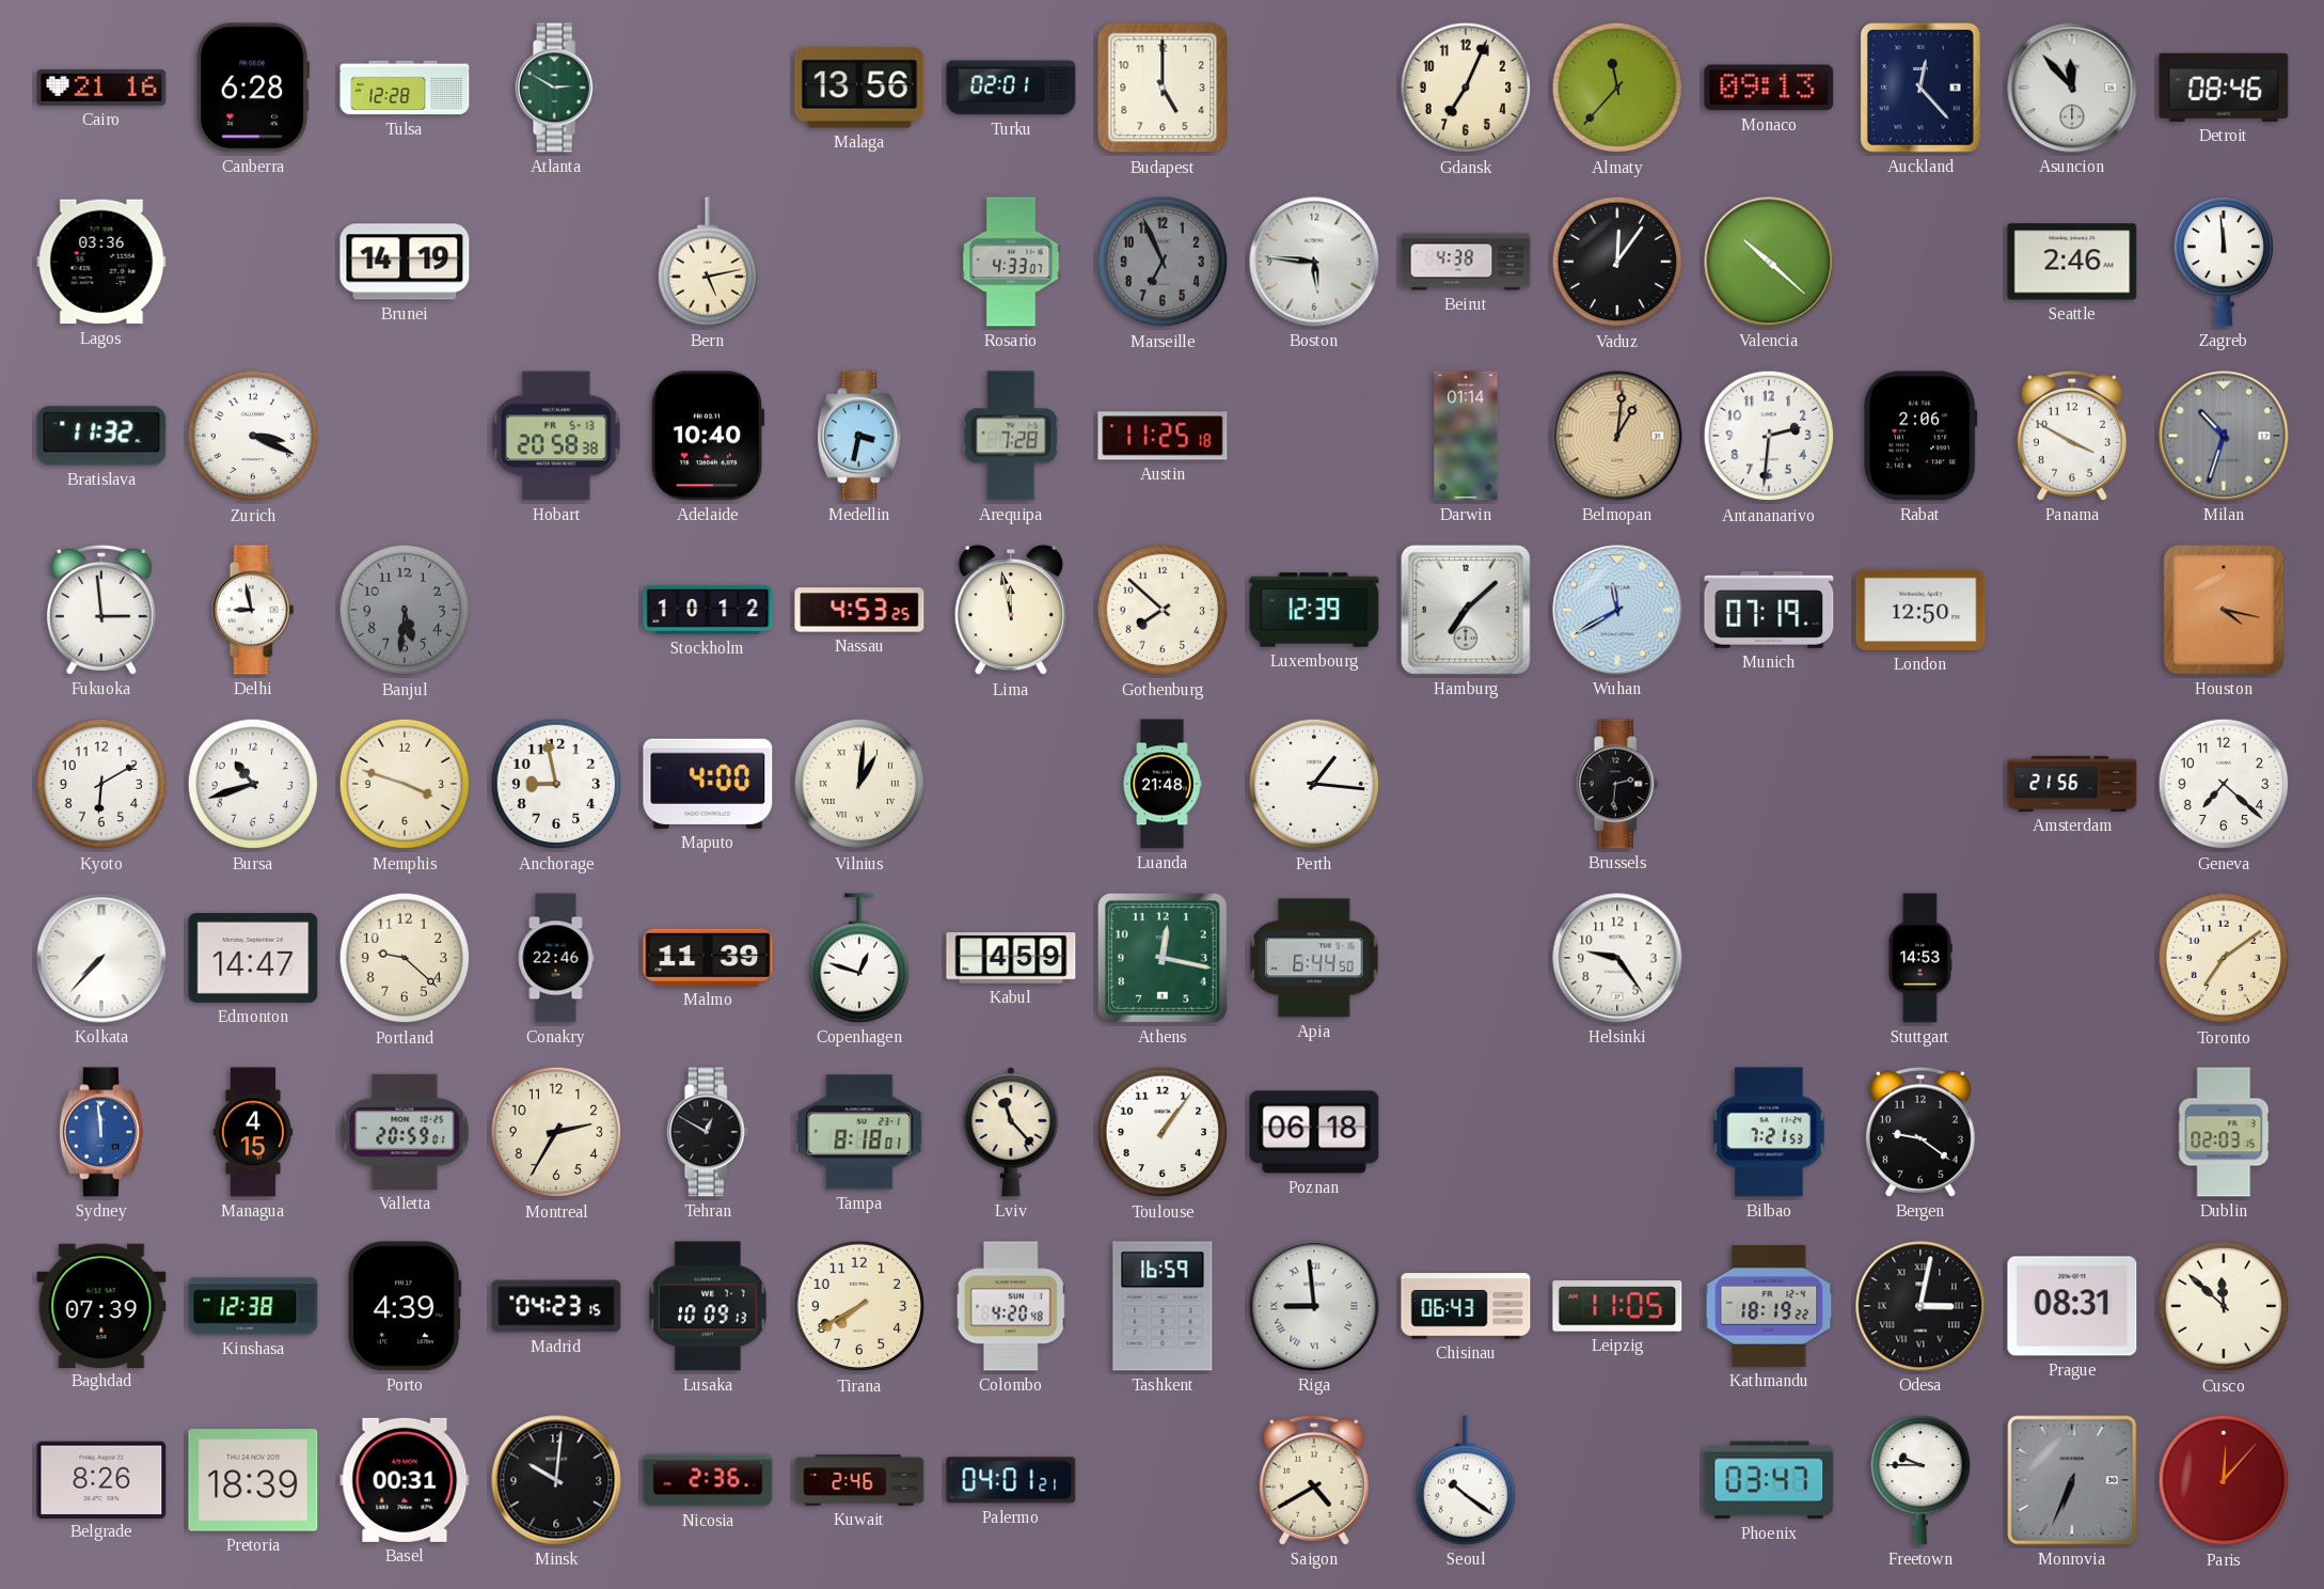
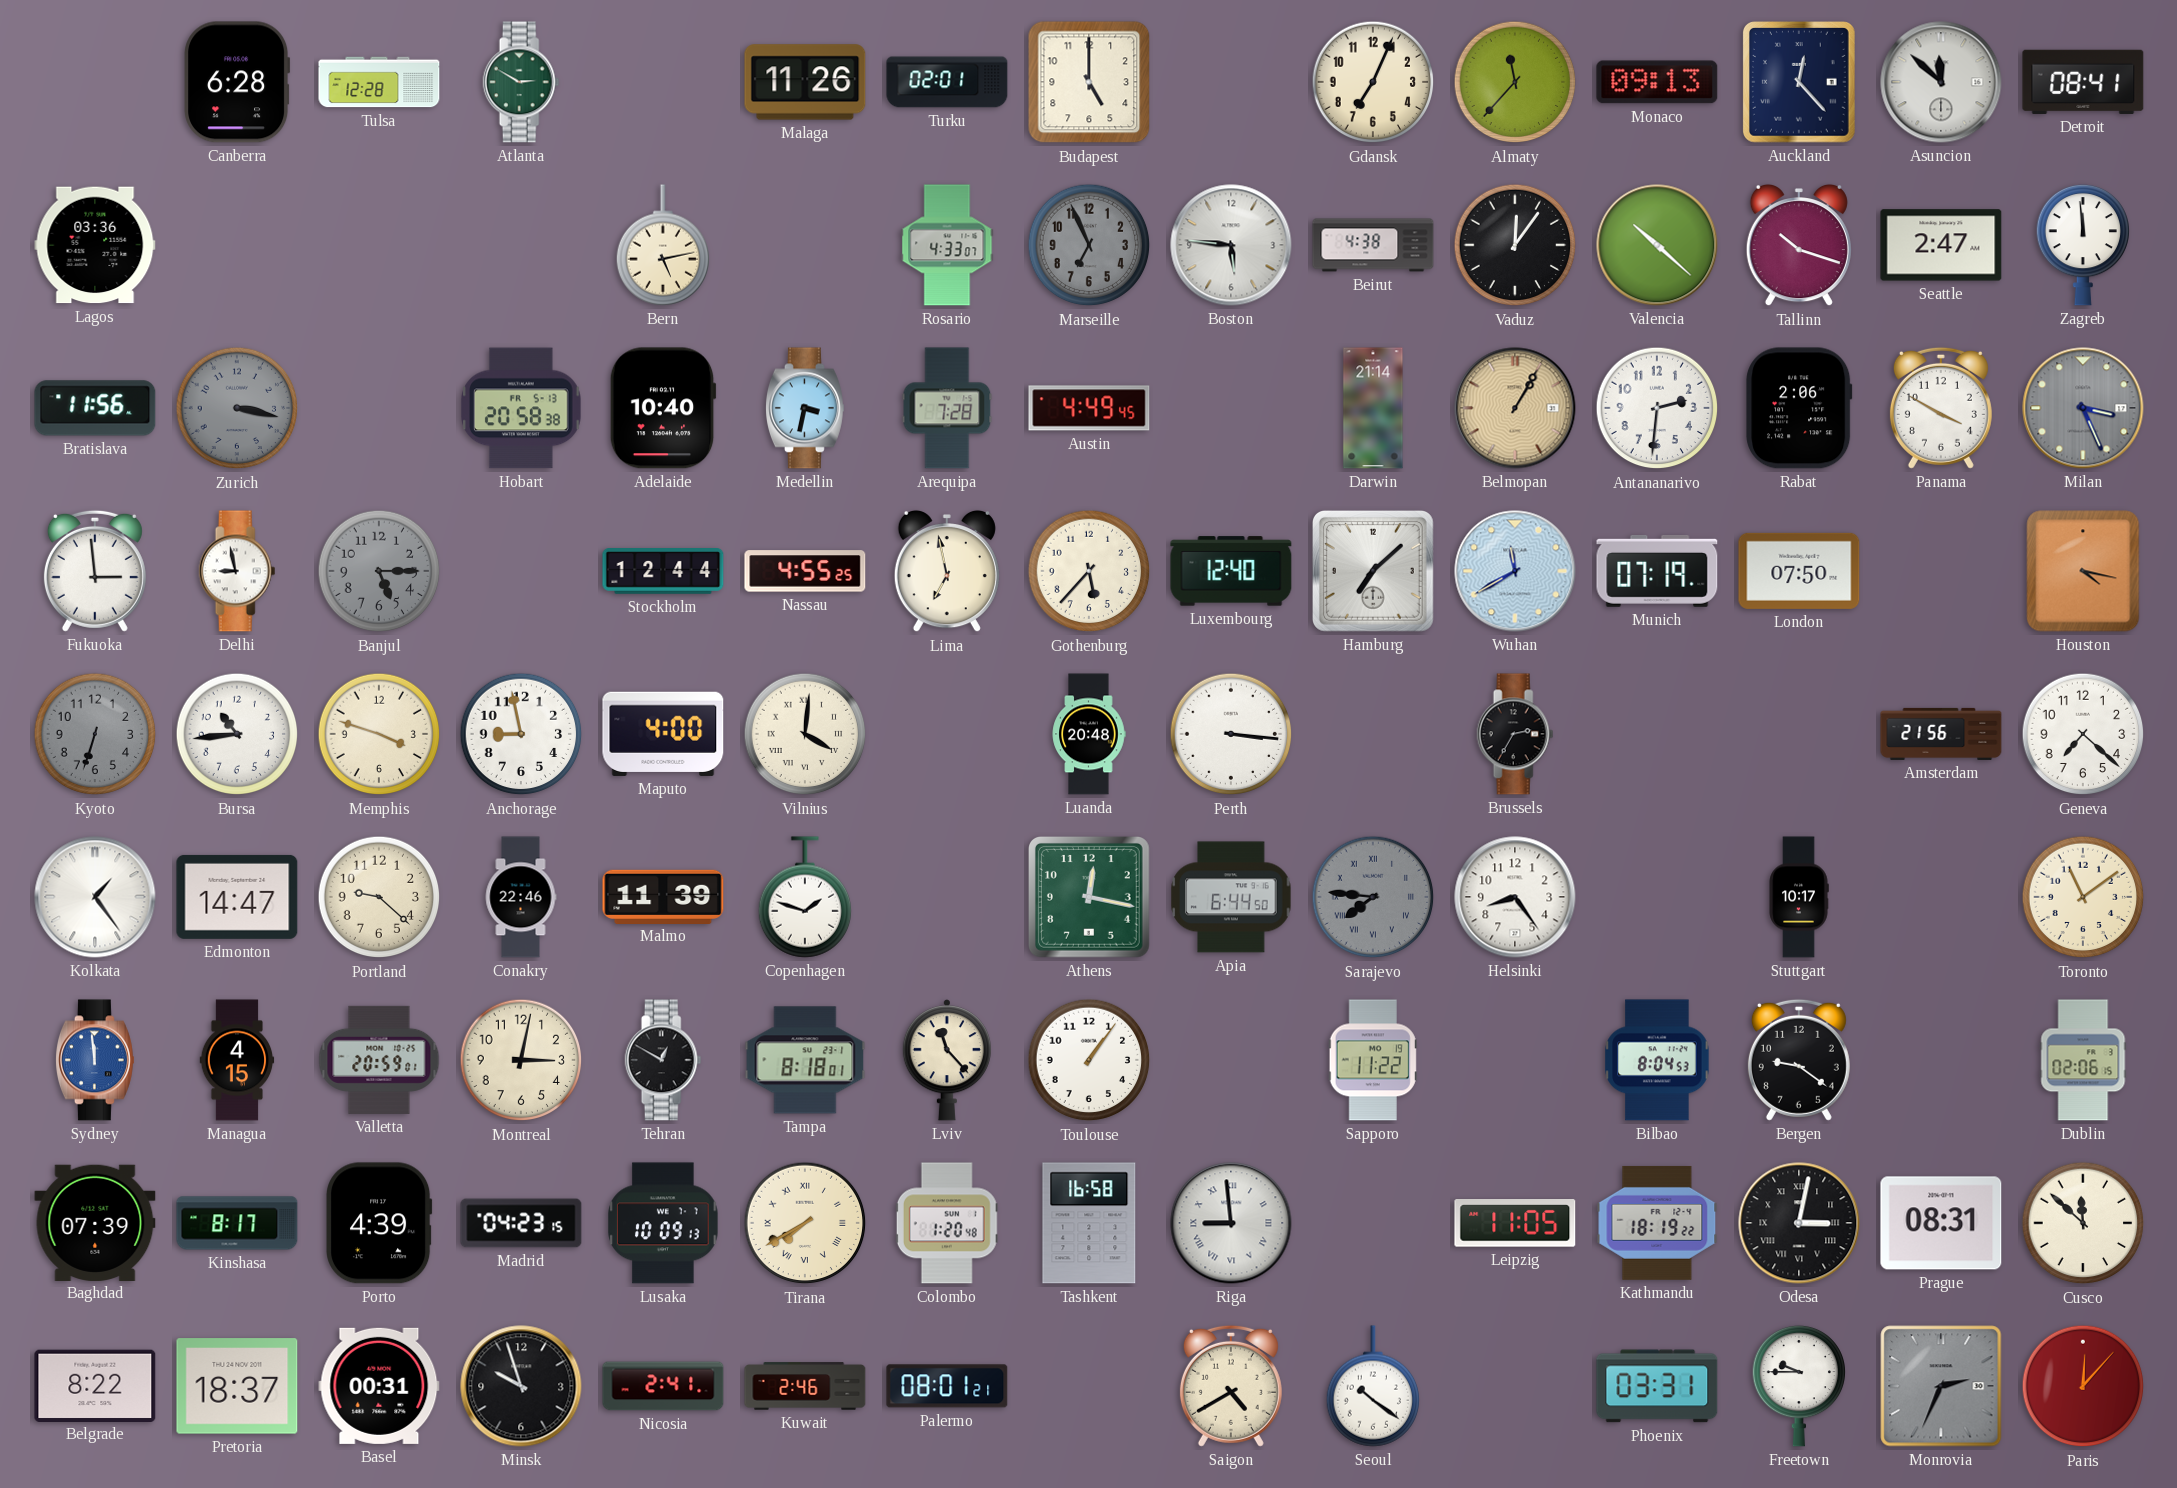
Cairo: 21:16 -> none
Malaga: 13:56 -> 11:26
Asuncion: 11:53 -> 11:52
Detroit: 08:46 -> 08:41
Brunei: 14:19 -> none
Tallinn: none -> 10:18
Seattle: 2:46 -> 2:47
Bratislava: 11:32 -> 11:56
Zurich: 3:19 -> 3:17
Zurich dial: white -> grey
Austin: 11:25 -> 4:49
Darwin: 01:14 -> 21:14
Belmopan: 1:01 -> 1:05
Milan: 10:33 -> 3:26
Banjul: 5:31 -> 5:15
Stockholm: 10:12 -> 12:44
Nassau: 4:53 -> 4:55
Lima: 11:58 -> 6:58
Gothenburg: 7:52 -> 5:37
Luxembourg: 12:39 -> 12:40
London: 12:50 -> 07:50
Kyoto: 6:10 -> 6:33
Kyoto dial: white -> grey
Bursa: 10:42 -> 10:44
Vilnius: 1:01 -> 4:01
Luanda: 21:48 -> 20:48
Perth: 1:16 -> 3:16
Brussels: 2:31 -> 2:35
Kolkata: 7:37 -> 1:24
Copenhagen: 12:48 -> 1:48
Kabul: 4:59 -> none
Sarajevo: none -> 7:46
Helsinki: 9:24 -> 8:24
Stuttgart: 14:53 -> 10:17
Toronto: 7:09 -> 11:09
Montreal: 2:35 -> 3:02
Poznan: 06:18 -> none
Sapporo: none -> 11:22
Bilbao: 7:21 -> 8:04
Dublin: 02:03 -> 02:06
Kinshasa: 12:38 -> 8:17
Tirana numerals: Arabic -> Roman
Colombo: 4:20 -> 1:20
Tashkent: 16:59 -> 16:58
Chisinau: 06:43 -> none
Belgrade: 8:26 -> 8:22
Pretoria: 18:39 -> 18:37
Minsk: 10:01 -> 9:57
Nicosia: 2:36 -> 2:41
Palermo: 04:01 -> 08:01
Phoenix: 03:47 -> 03:31
Monrovia: 6:34 -> 2:34
